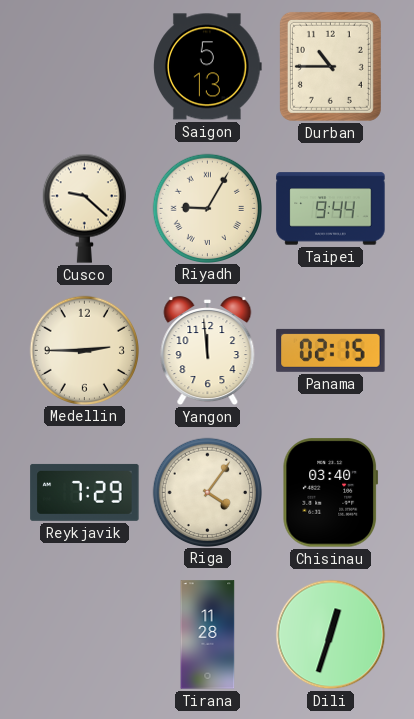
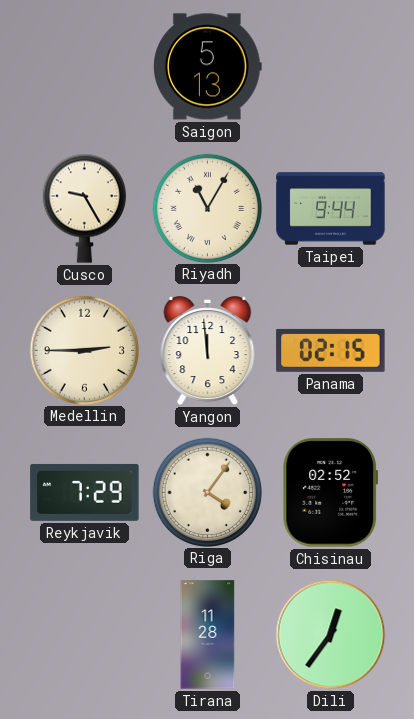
Durban: 10:45 -> none
Cusco: 9:22 -> 9:25
Riyadh: 9:05 -> 11:05
Chisinau: 03:40 -> 02:52
Dili: 12:33 -> 12:36
